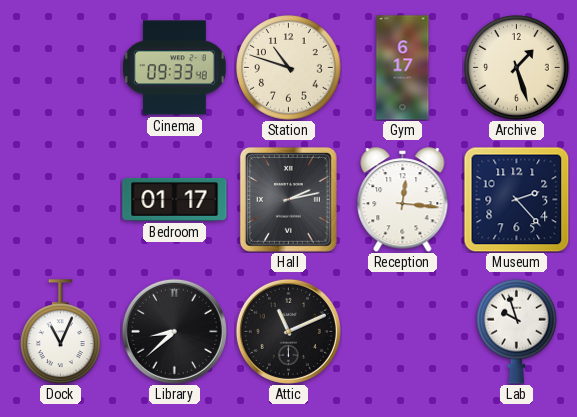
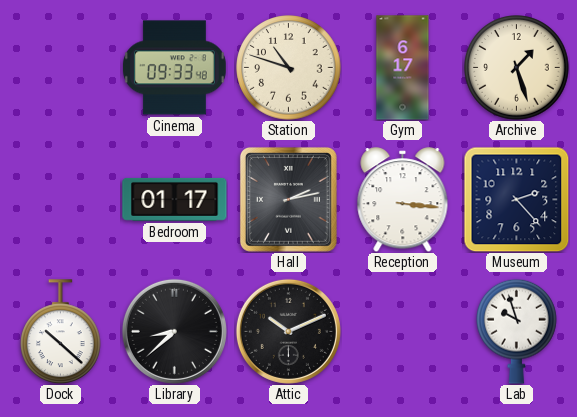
Reception: 12:16 -> 3:16
Dock: 11:04 -> 10:22
Attic: 11:11 -> 10:11
